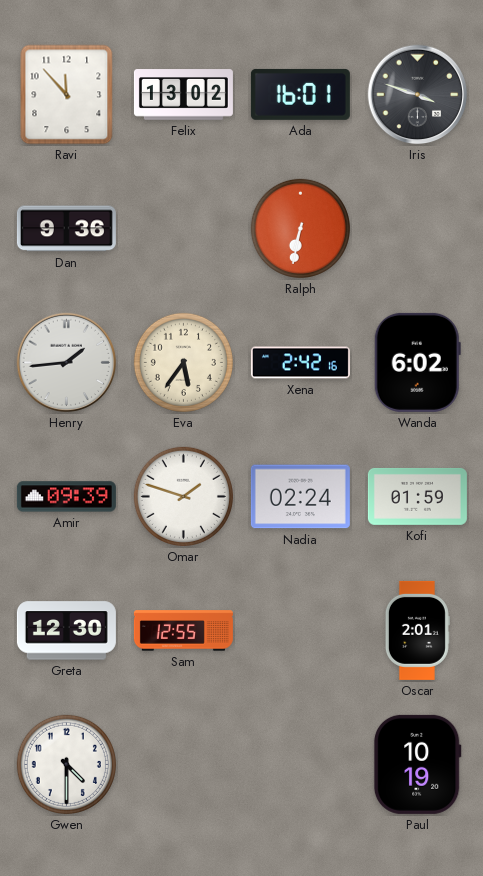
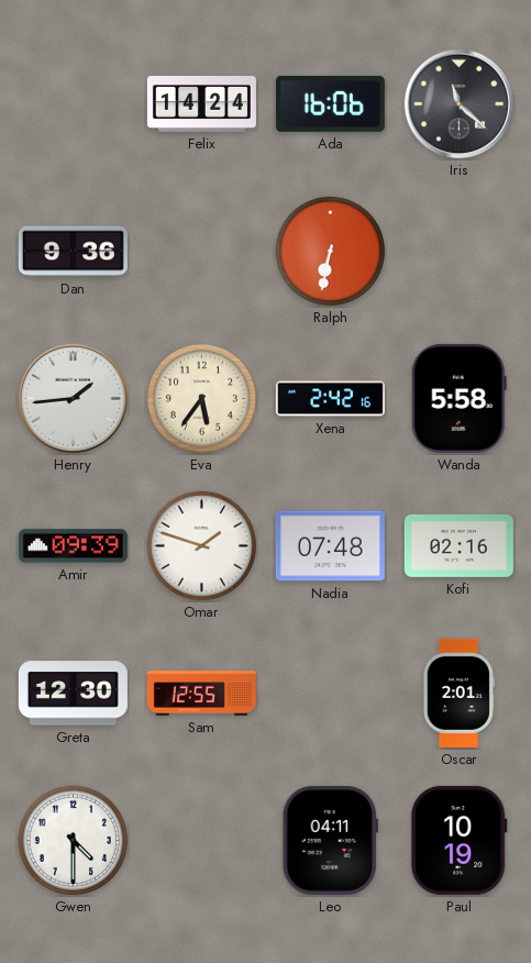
Ravi: 11:53 -> none
Felix: 13:02 -> 14:24
Ada: 16:01 -> 16:06
Iris: 3:48 -> 11:22
Wanda: 6:02 -> 5:58
Nadia: 02:24 -> 07:48
Kofi: 01:59 -> 02:16
Leo: none -> 04:11
